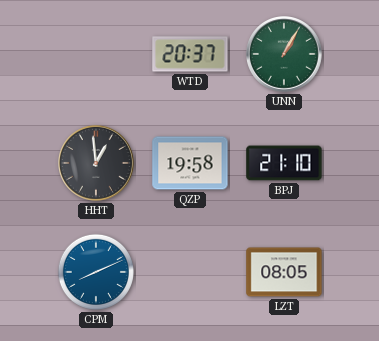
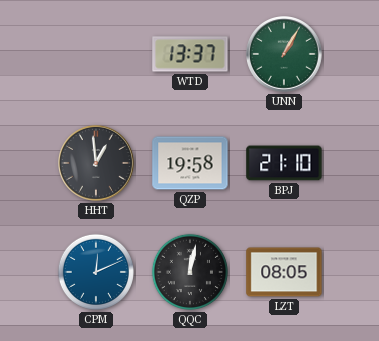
WTD: 20:37 -> 13:37
CPM: 8:11 -> 12:11
QQC: none -> 12:02
